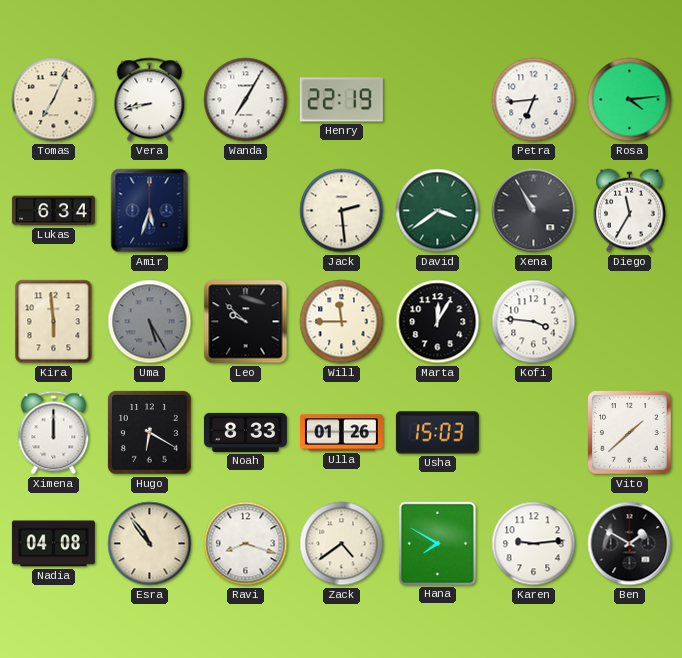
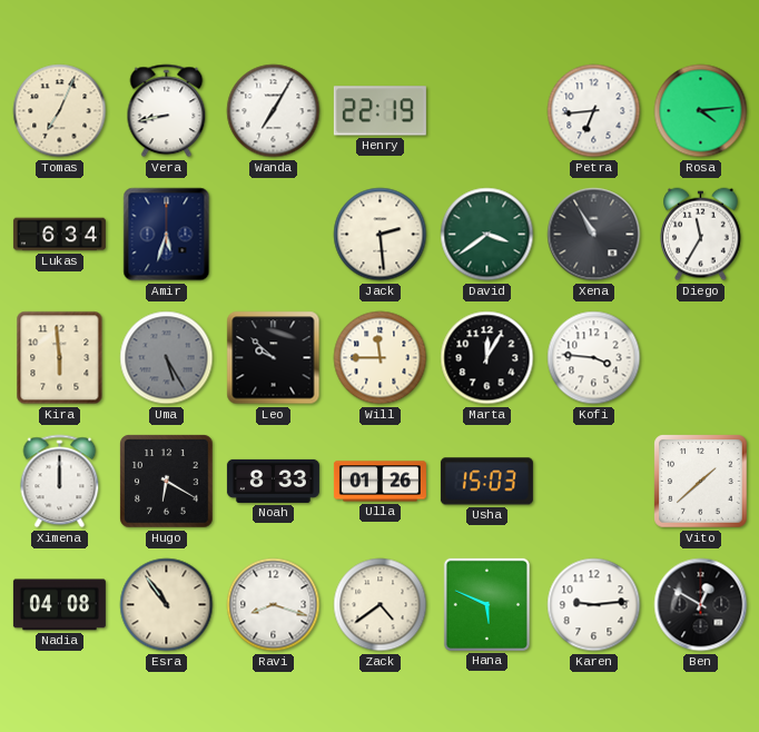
Hana: 7:50 -> 5:49
Ben: 1:50 -> 12:50
